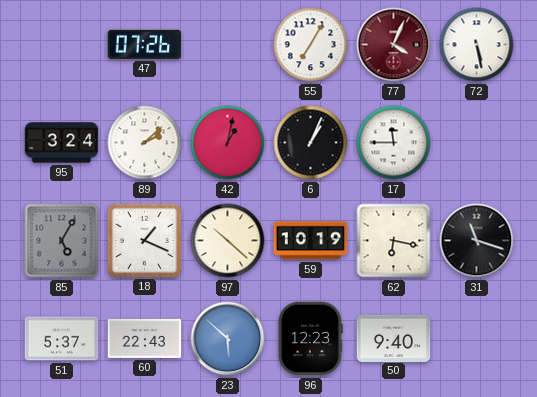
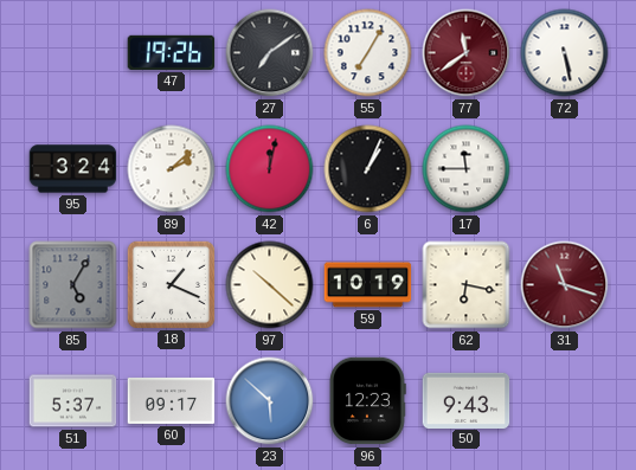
47: 07:26 -> 19:26
27: none -> 7:09
77: 4:04 -> 11:39
42: 1:02 -> 12:02
31 dial: black -> burgundy
60: 22:43 -> 09:17
50: 9:40 -> 9:43
